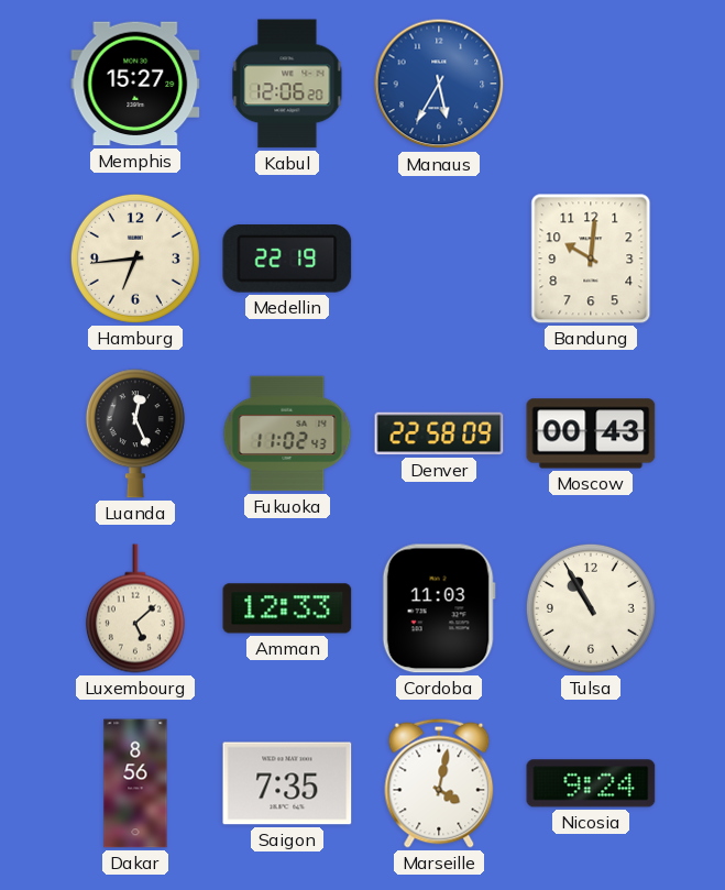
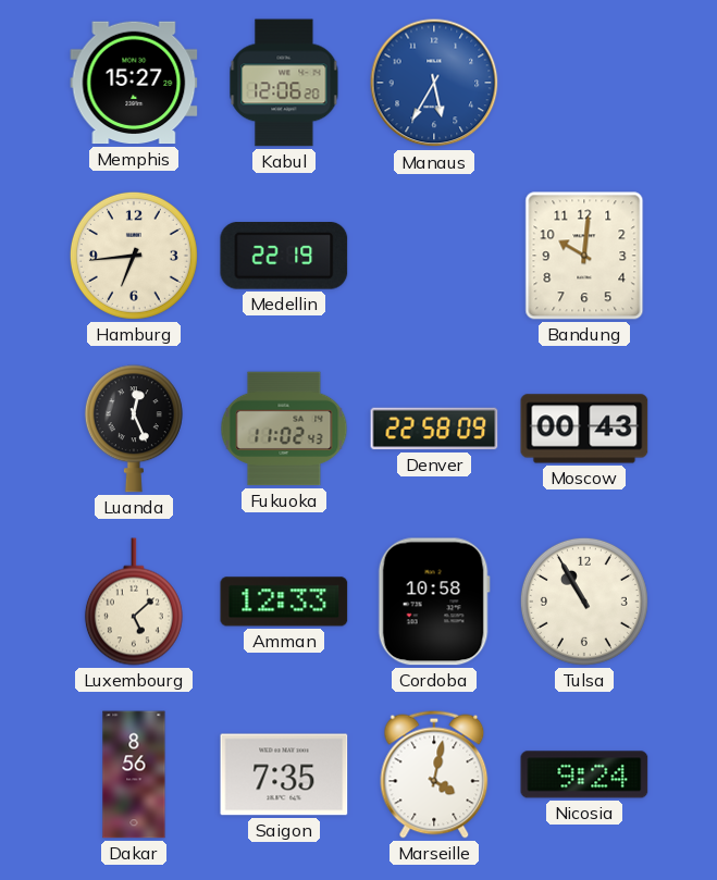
Cordoba: 11:03 -> 10:58
